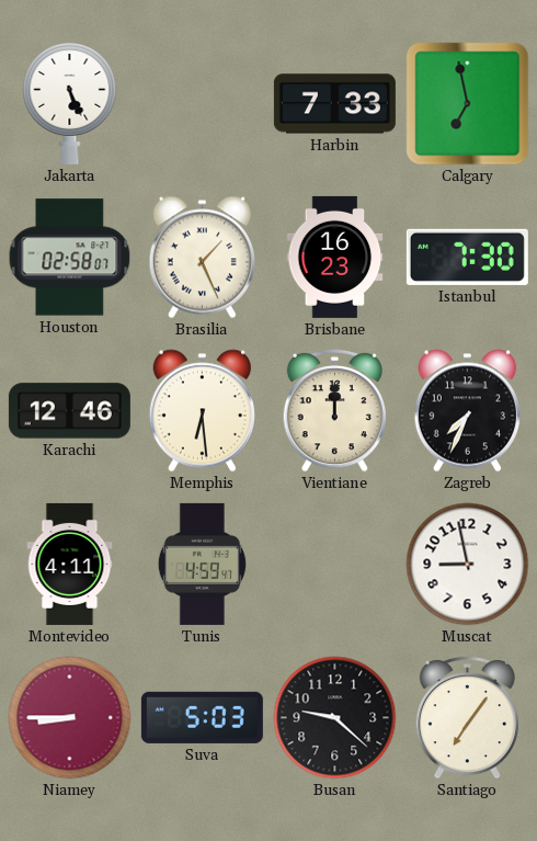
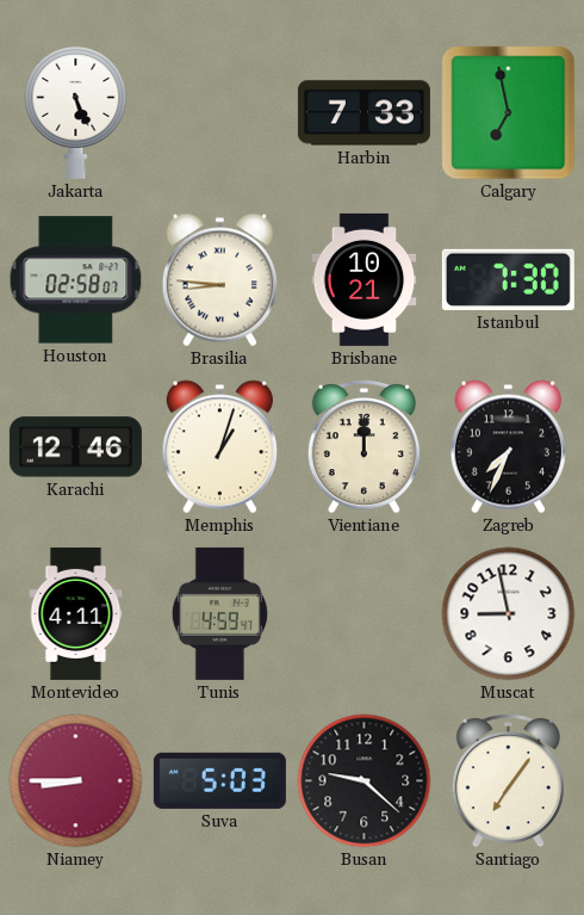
Brasilia: 1:26 -> 8:46
Brisbane: 16:23 -> 10:21
Memphis: 6:29 -> 1:03
